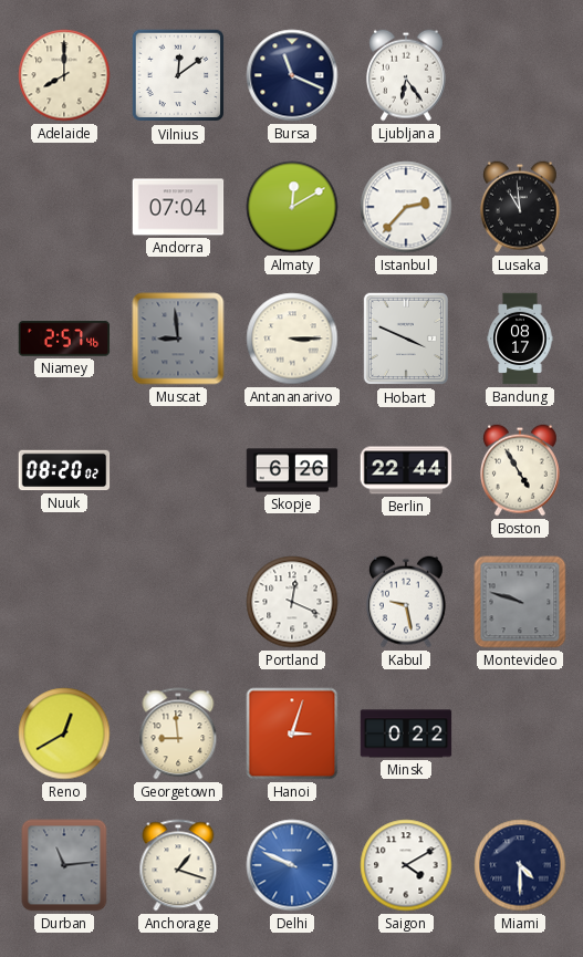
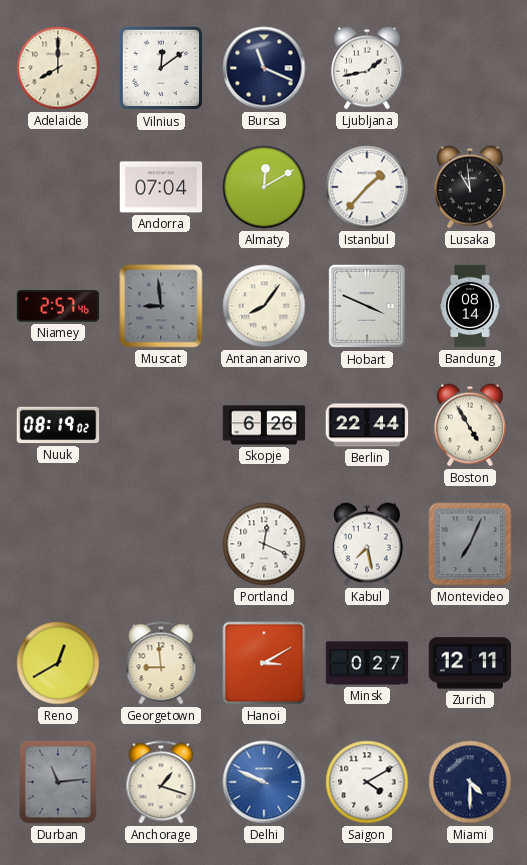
Ljubljana: 6:24 -> 1:43
Istanbul: 2:37 -> 1:37
Antananarivo: 3:15 -> 8:06
Bandung: 08:17 -> 08:14
Nuuk: 08:20 -> 08:19
Kabul: 9:28 -> 7:28
Montevideo: 9:48 -> 7:04
Hanoi: 3:03 -> 3:10
Minsk: 0:22 -> 0:27
Zurich: none -> 12:11
